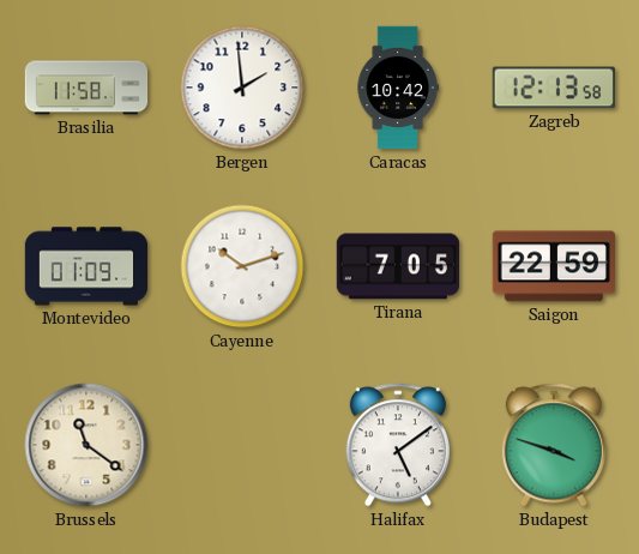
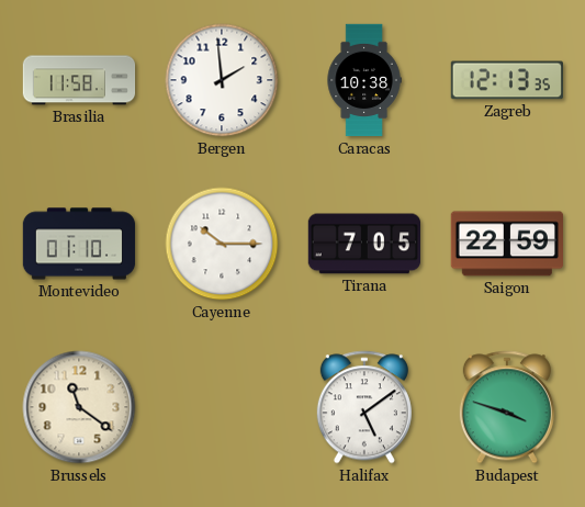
Caracas: 10:42 -> 10:38
Zagreb: 12:13:58 -> 12:13:35
Montevideo: 01:09 -> 01:10
Cayenne: 10:12 -> 10:15
